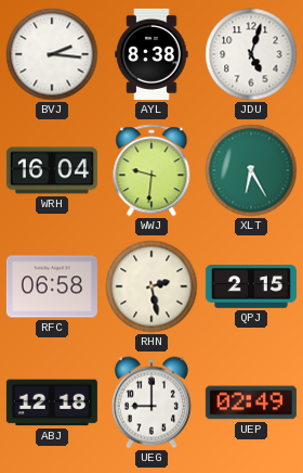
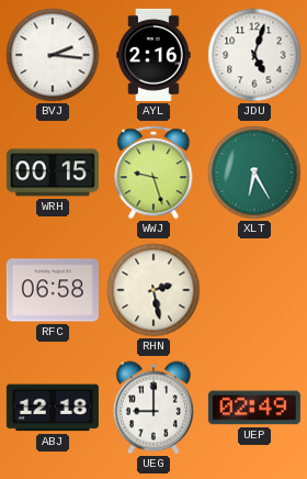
AYL: 8:38 -> 2:16
WRH: 16:04 -> 00:15
WWJ: 9:31 -> 9:27
QPJ: 2:15 -> none
